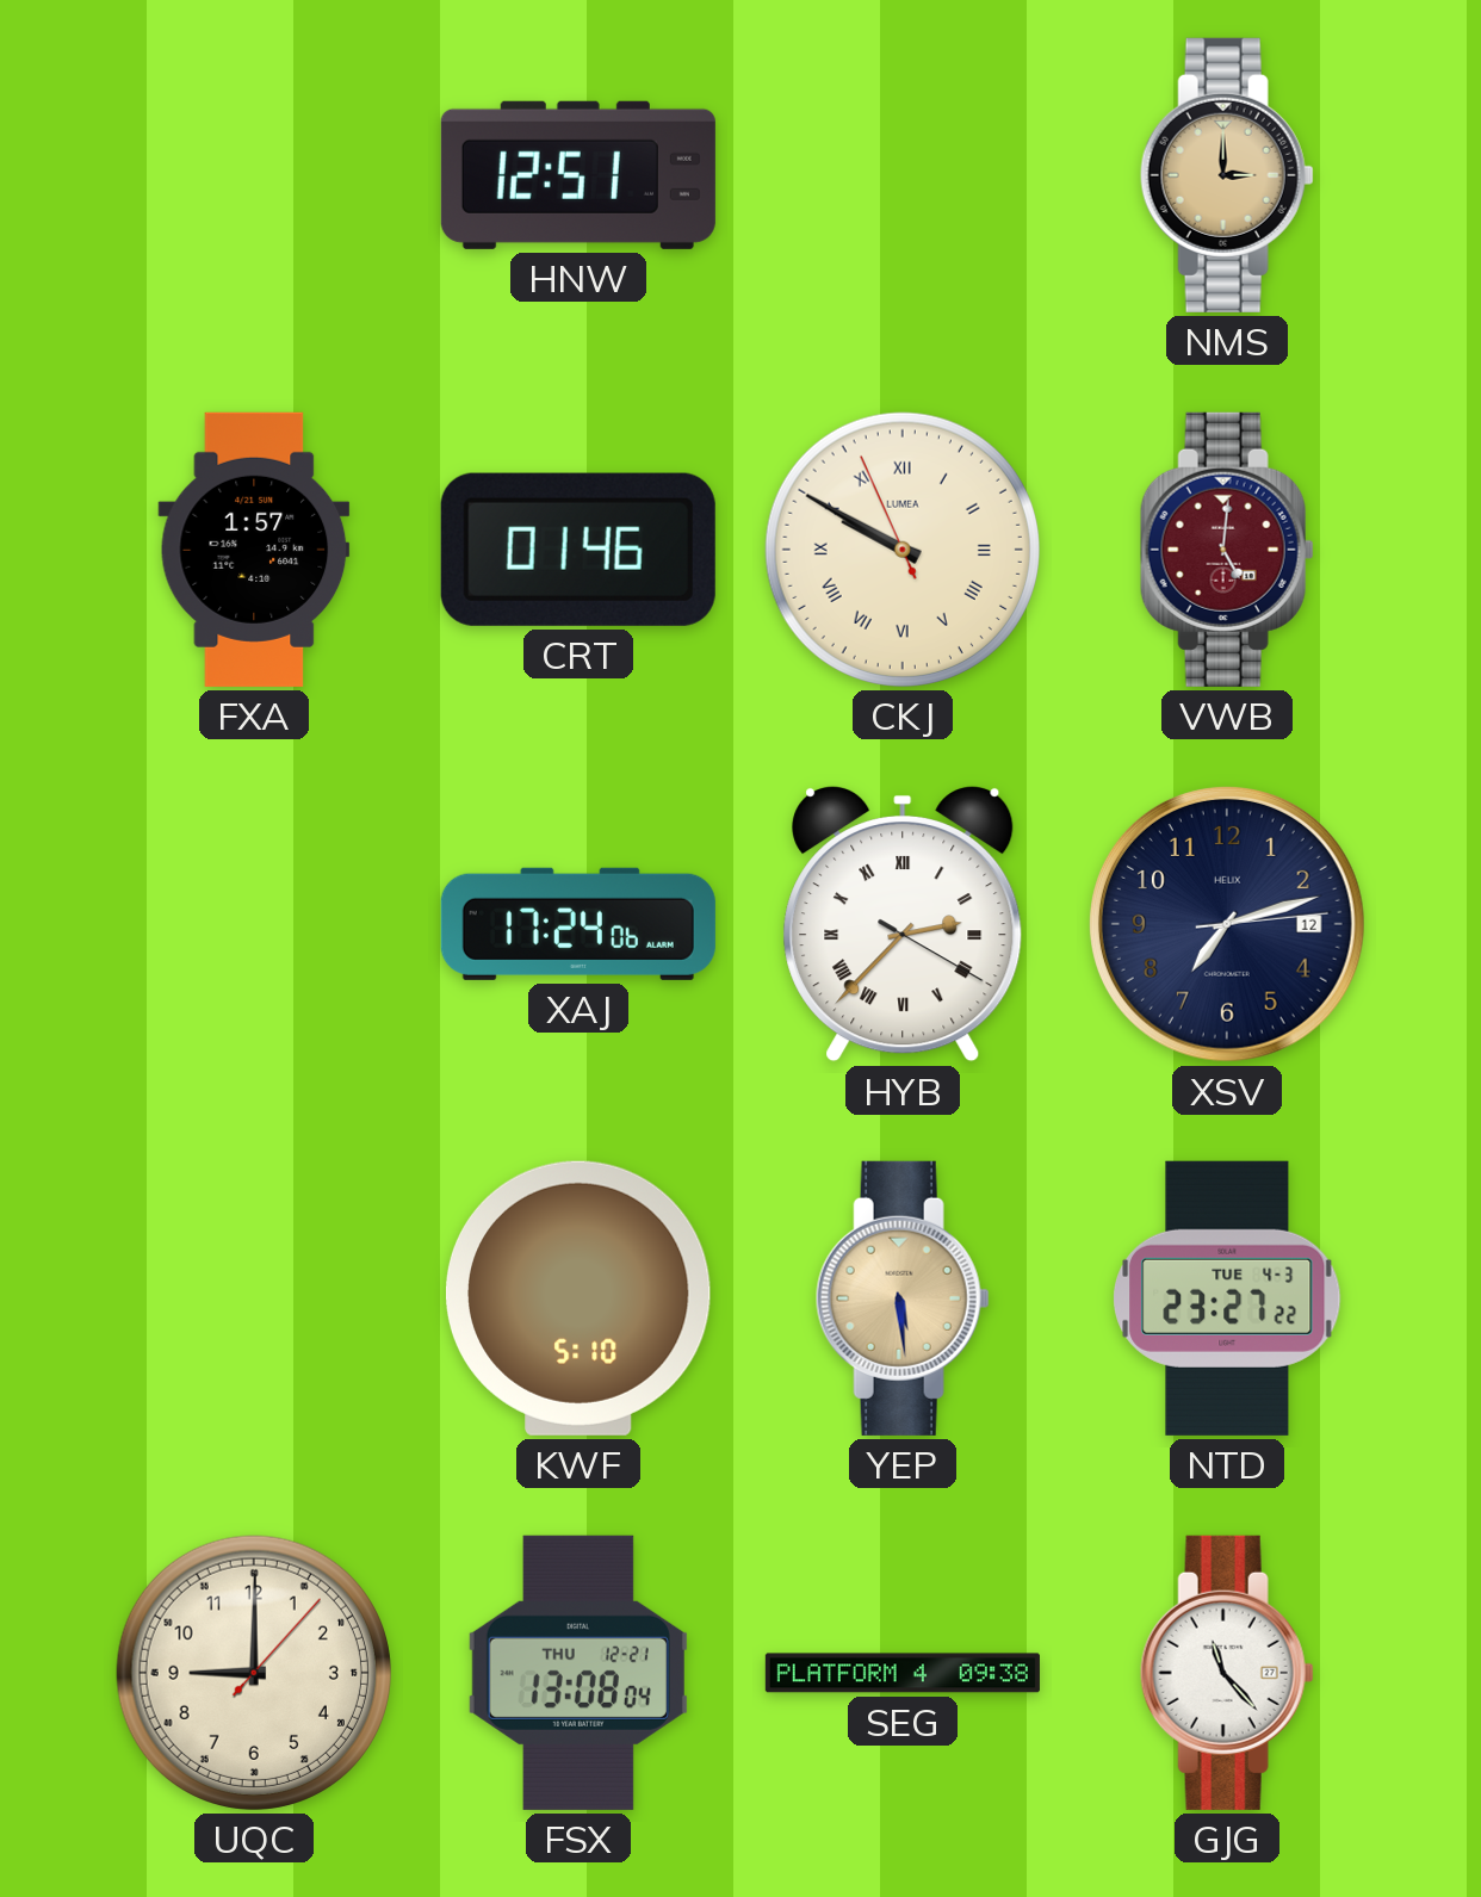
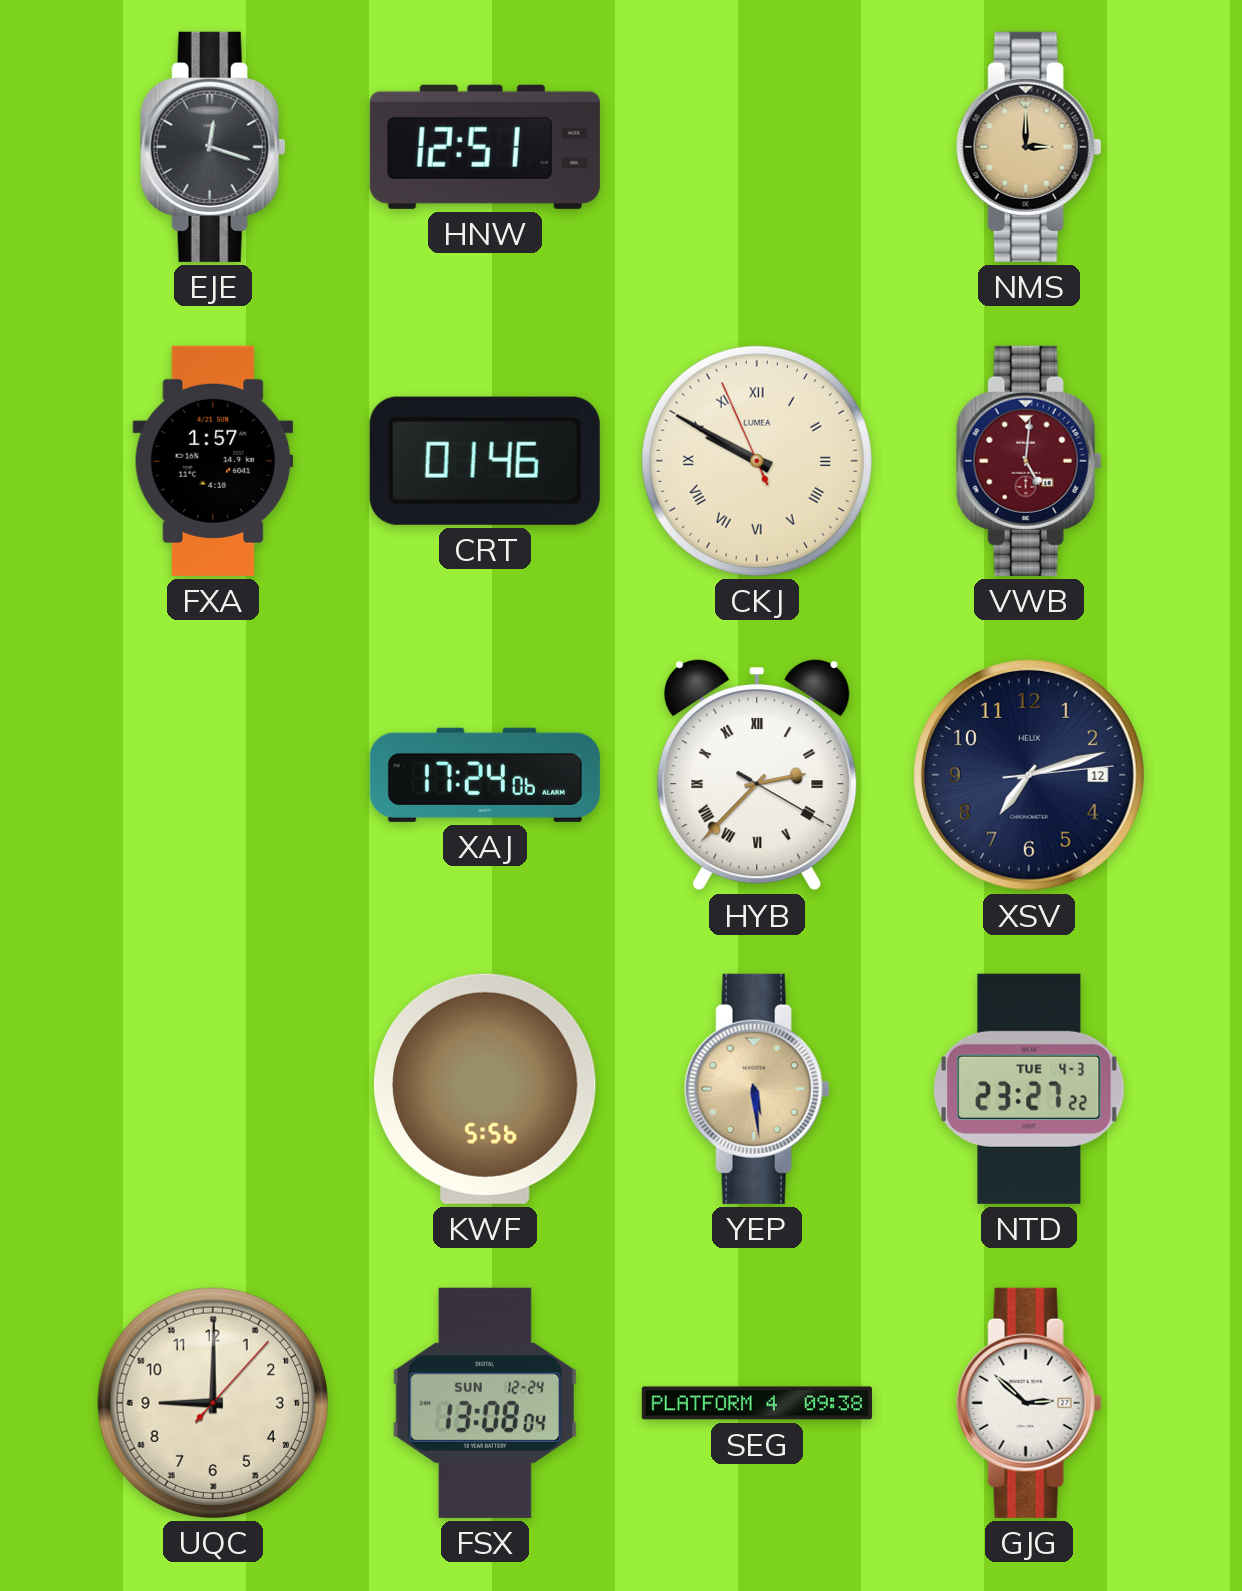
EJE: none -> 12:18
KWF: 5:10 -> 5:56
FSX date: THU 12-21 -> SUN 12-24
GJG: 11:23 -> 2:52
